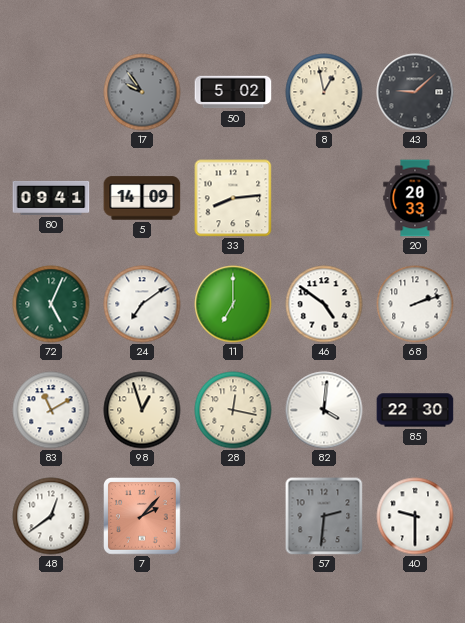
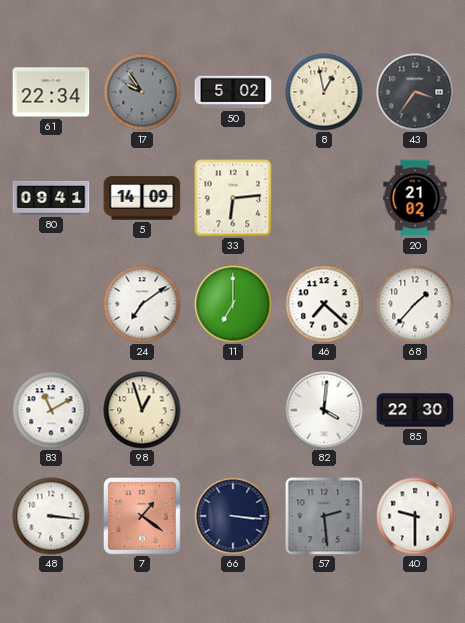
61: none -> 22:34
43: 9:08 -> 3:36
33: 8:14 -> 6:14
20: 20:33 -> 21:02
72: 5:04 -> none
46: 4:51 -> 7:22
68: 2:12 -> 1:37
28: 12:17 -> none
48: 12:39 -> 3:16
7: 2:07 -> 1:21
66: none -> 3:16
57: 2:31 -> 2:29
